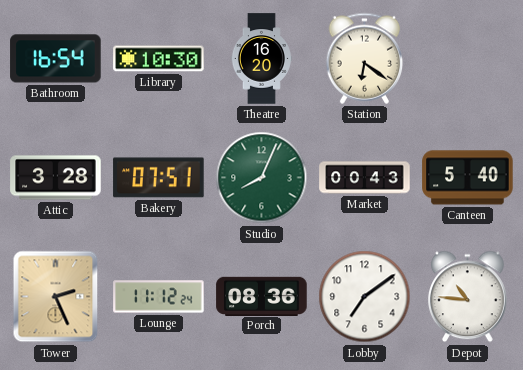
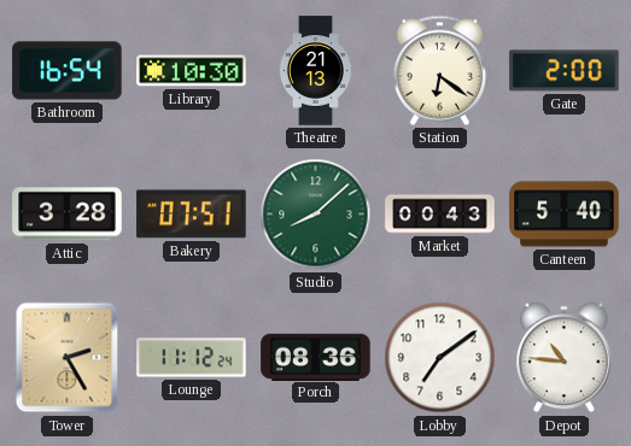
Theatre: 16:20 -> 21:13
Gate: none -> 2:00
Studio: 8:04 -> 8:08
Tower: 2:26 -> 2:25
